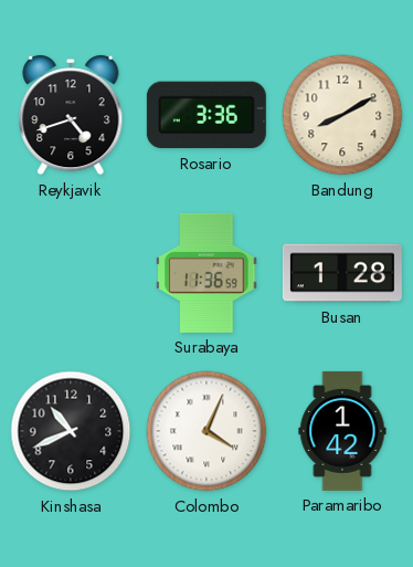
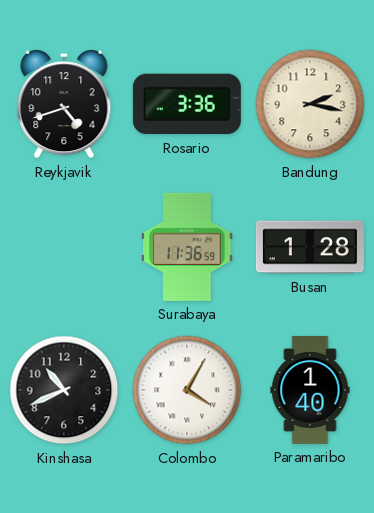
Bandung: 8:10 -> 2:17
Colombo: 4:04 -> 4:05
Paramaribo: 1:42 -> 1:40
